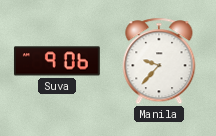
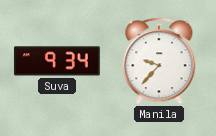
Suva: 9:06 -> 9:34
